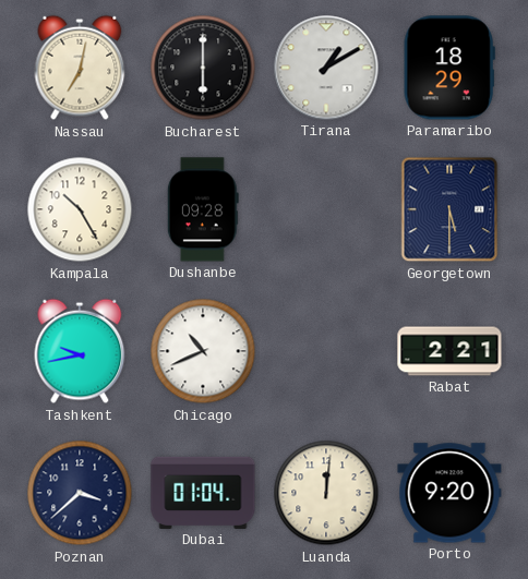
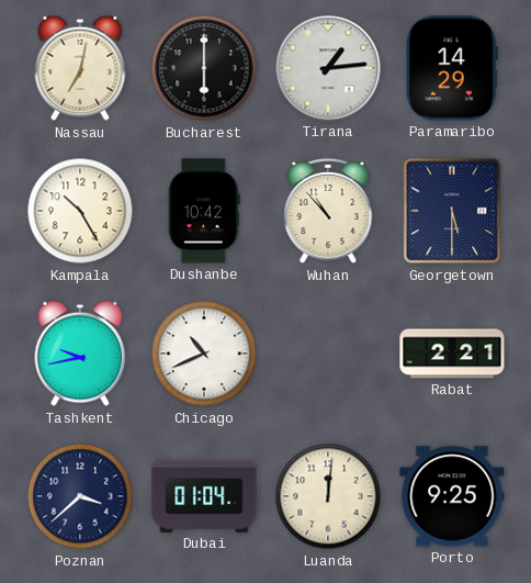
Tirana: 1:10 -> 1:14
Paramaribo: 18:29 -> 14:29
Dushanbe: 09:28 -> 10:42
Wuhan: none -> 10:53
Porto: 9:20 -> 9:25
